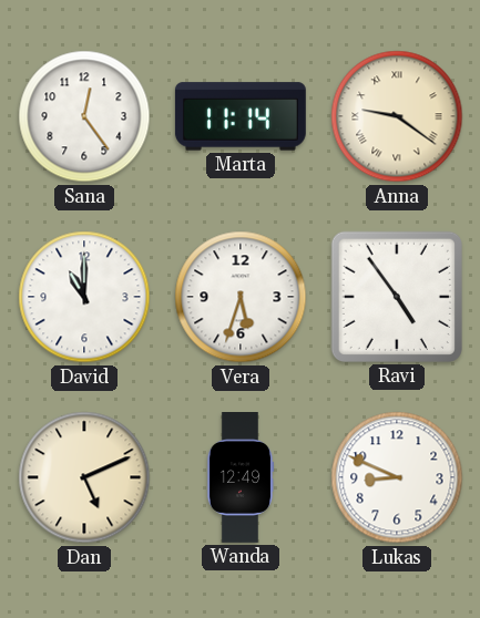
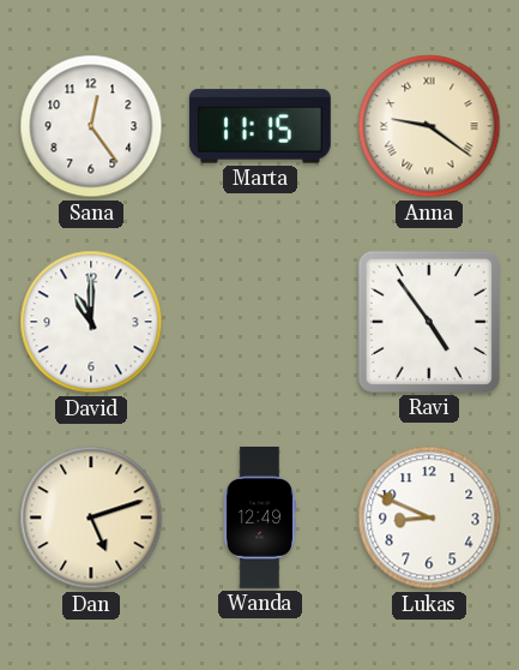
Marta: 11:14 -> 11:15
Vera: 5:33 -> none
Dan: 5:11 -> 5:12
